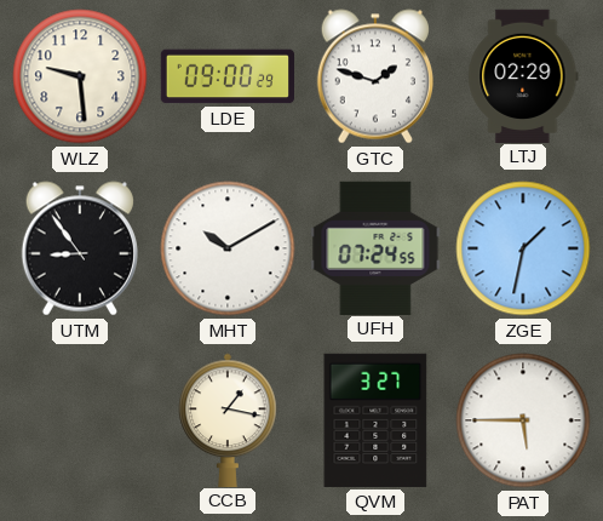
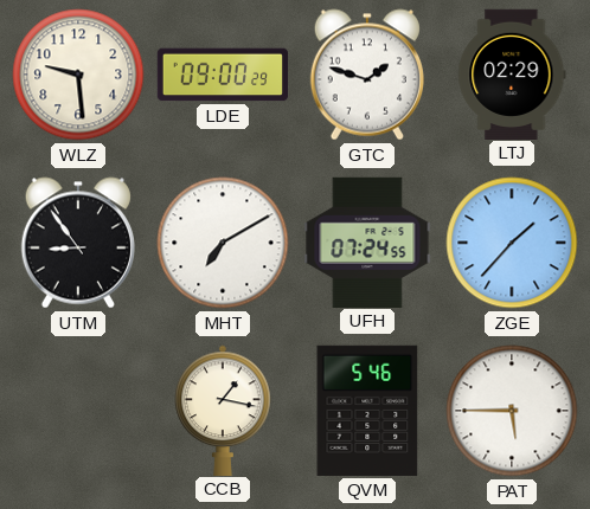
MHT: 10:10 -> 7:10
ZGE: 1:32 -> 1:37
QVM: 3:27 -> 5:46
